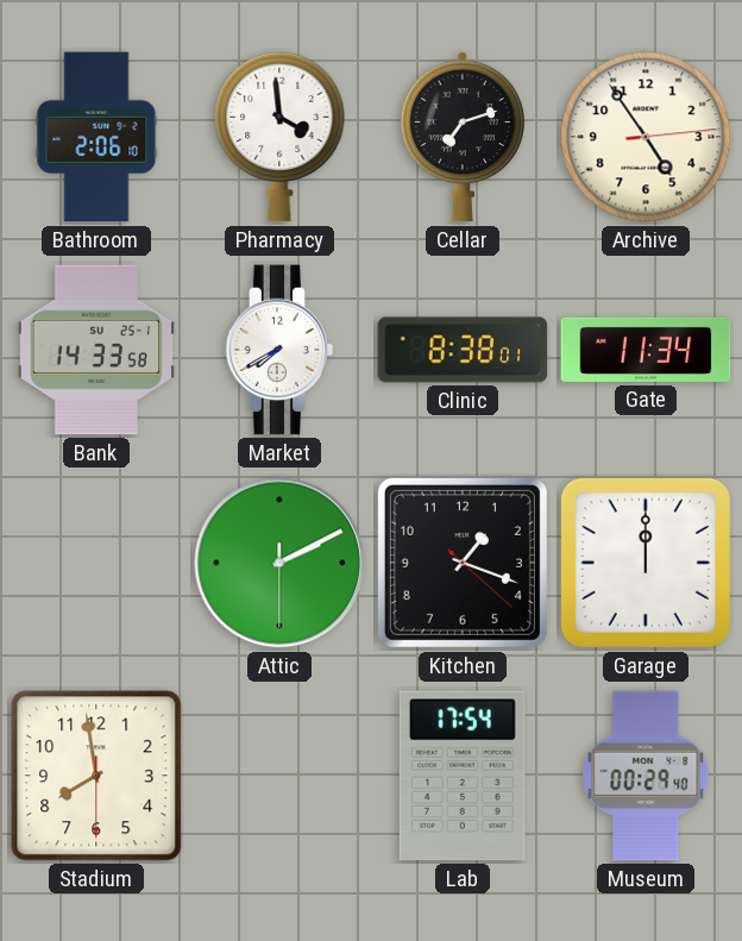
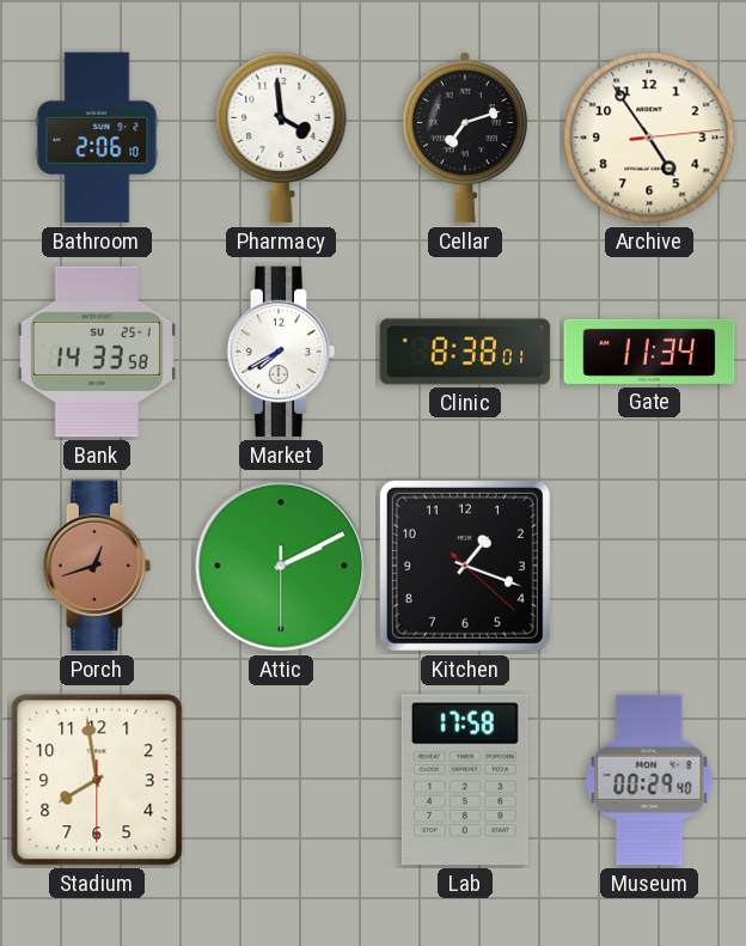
Porch: none -> 12:42
Garage: 12:00 -> none
Lab: 17:54 -> 17:58
